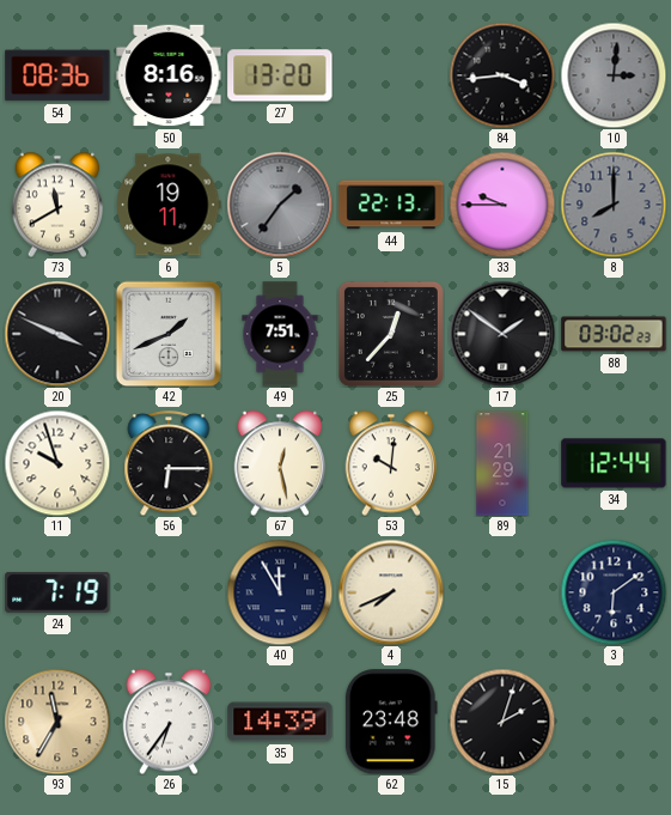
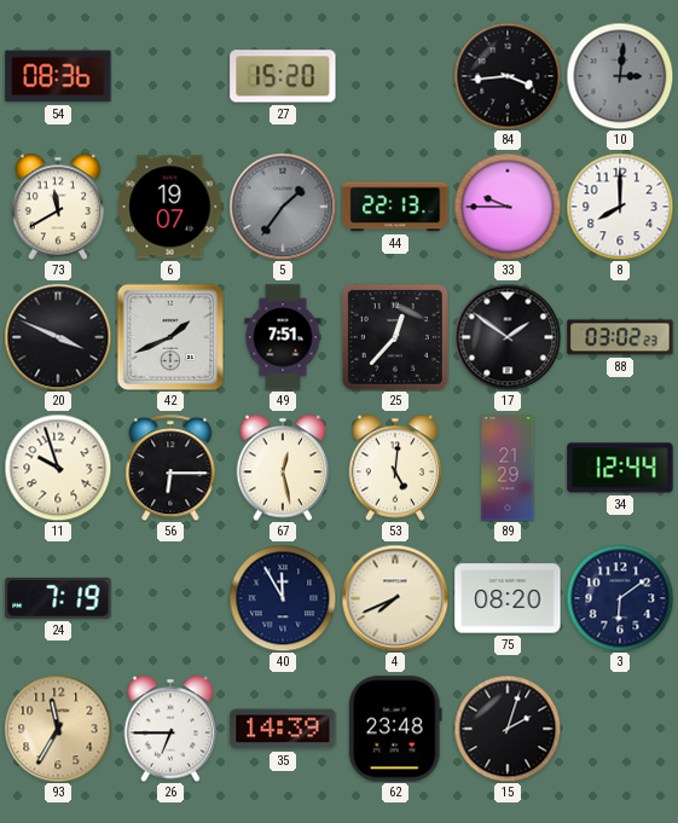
50: 8:16 -> none
27: 13:20 -> 15:20
6: 19:11 -> 19:07
8 dial: grey -> white
53: 10:01 -> 5:01
75: none -> 08:20
26: 6:36 -> 6:45
